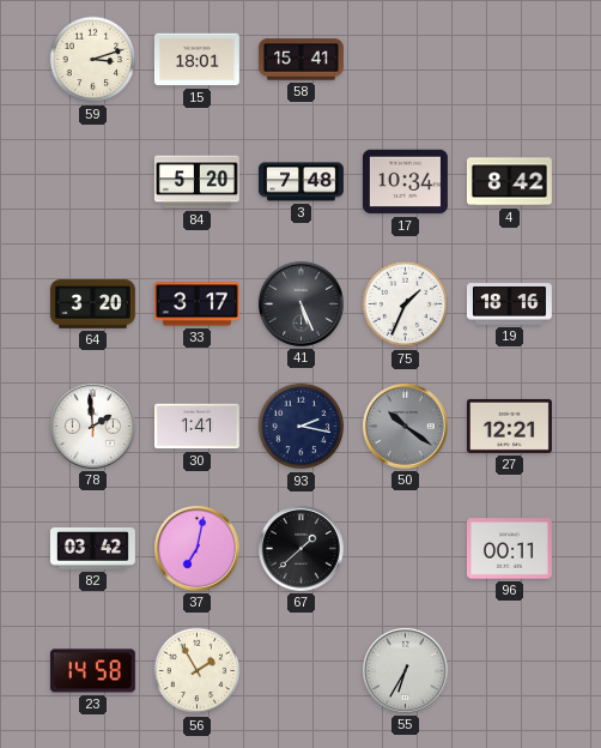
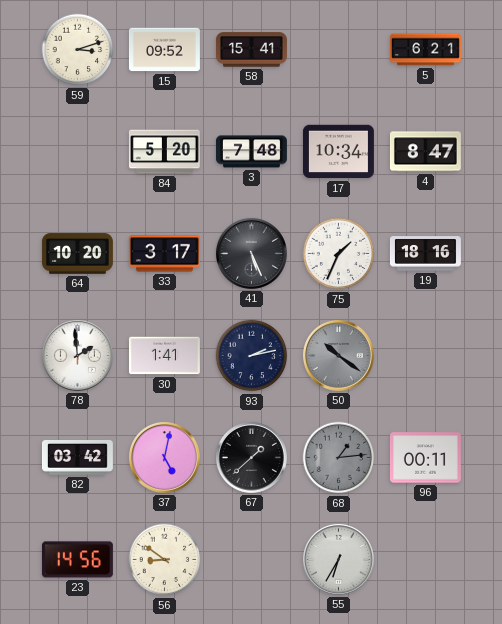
15: 18:01 -> 09:52
5: none -> 6:21
4: 8:42 -> 8:47
64: 3:20 -> 10:20
93: 2:17 -> 2:13
27: 12:21 -> none
37: 7:02 -> 5:02
68: none -> 1:14
23: 14:58 -> 14:56
56: 1:55 -> 8:51
